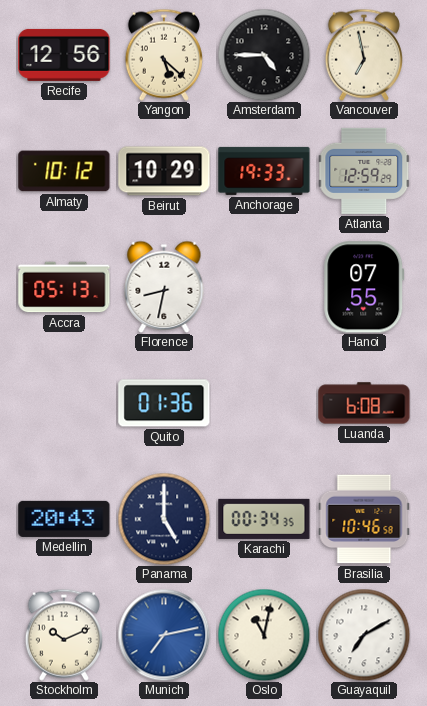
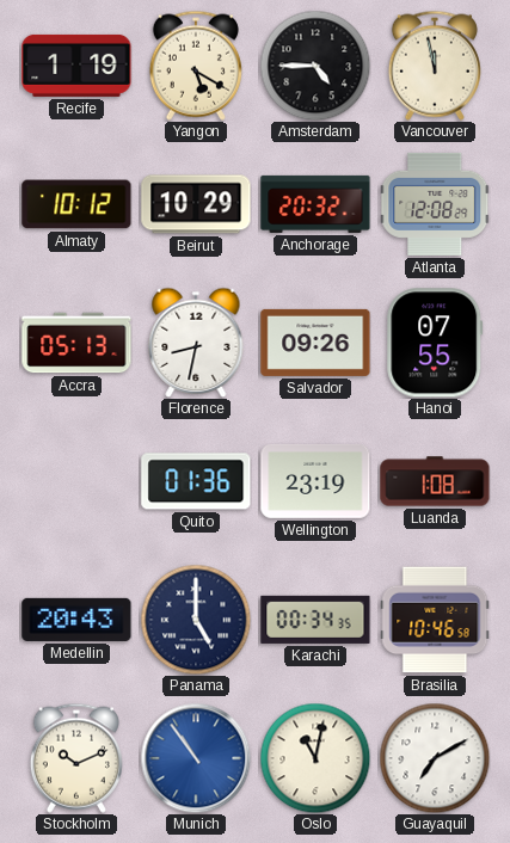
Recife: 12:56 -> 1:19
Yangon: 5:22 -> 5:20
Vancouver: 6:58 -> 11:58
Anchorage: 19:33 -> 20:32
Atlanta: 12:59 -> 12:08
Salvador: none -> 09:26
Wellington: none -> 23:19
Luanda: 6:08 -> 1:08
Munich: 7:13 -> 10:54
